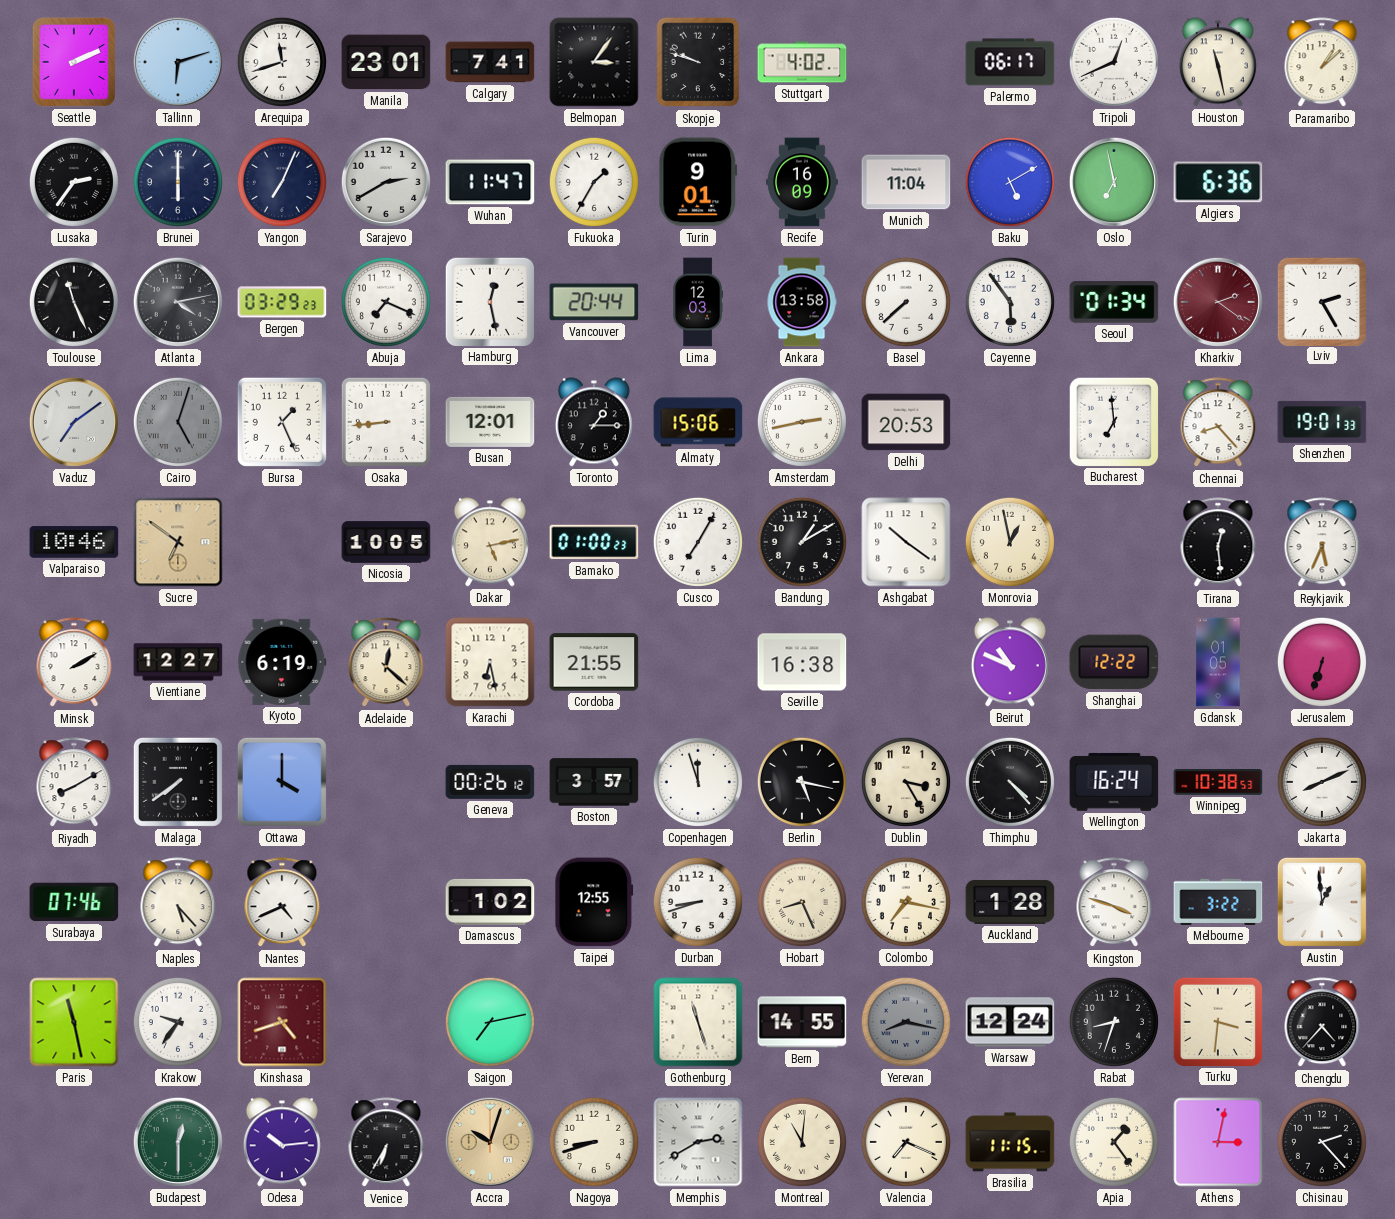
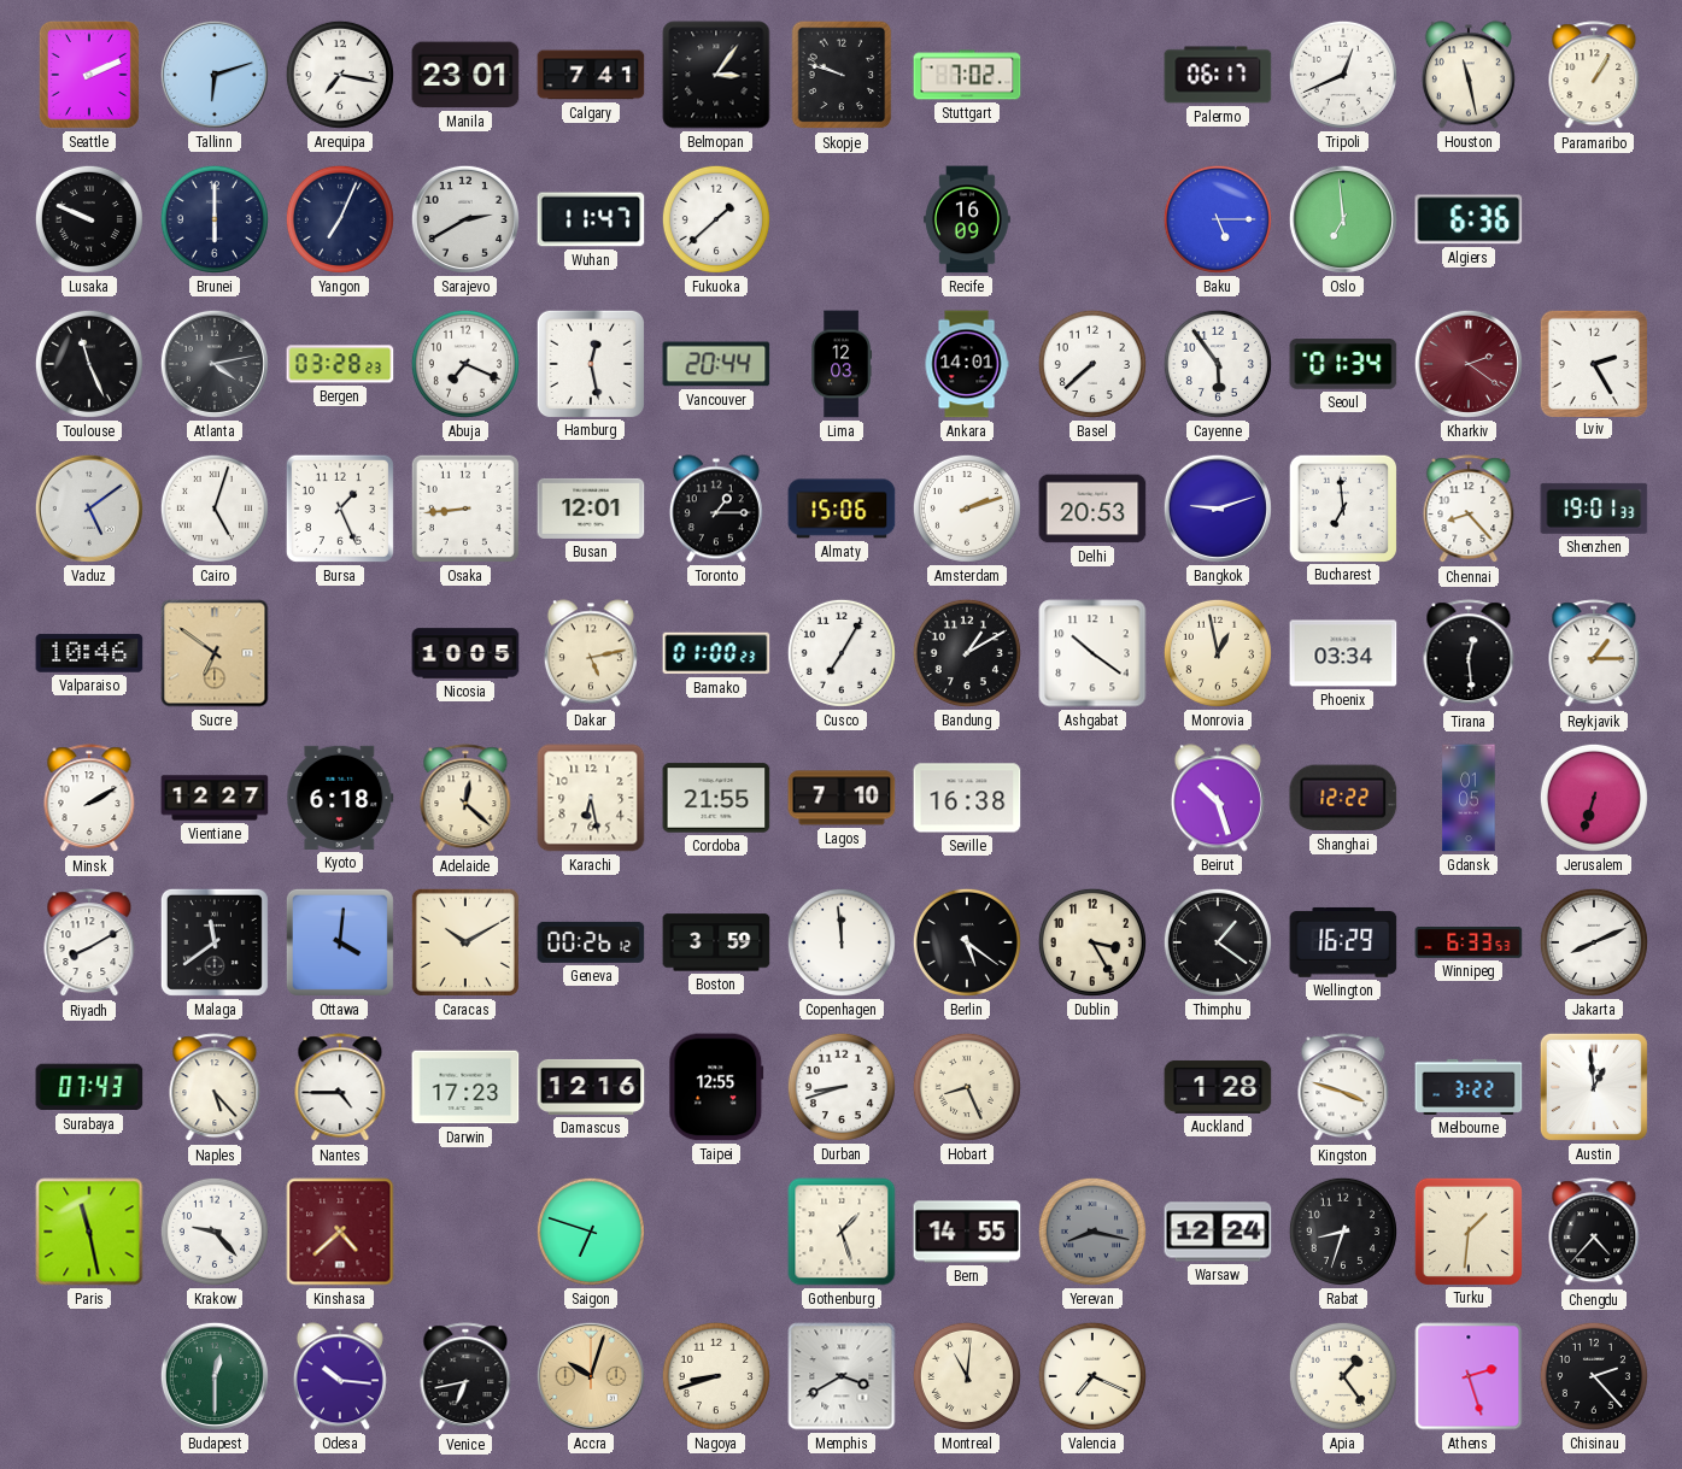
Arequipa: 11:42 -> 7:17
Stuttgart: 4:02 -> 7:02
Paramaribo: 1:08 -> 1:05
Lusaka: 2:36 -> 9:49
Fukuoka: 1:35 -> 1:38
Turin: 9:01 -> none
Munich: 11:04 -> none
Baku: 5:10 -> 5:15
Oslo: 6:58 -> 6:59
Bergen: 03:29 -> 03:28
Ankara: 13:58 -> 14:01
Vaduz: 7:09 -> 5:09
Cairo dial: grey -> white
Amsterdam: 2:43 -> 2:12
Bangkok: none -> 9:12
Phoenix: none -> 03:34
Reykjavik: 5:34 -> 1:15
Kyoto: 6:19 -> 6:18
Lagos: none -> 7:10
Beirut: 10:49 -> 10:27
Malaga: 7:39 -> 11:39
Ottawa: 4:00 -> 4:01
Caracas: none -> 10:10
Boston: 3:57 -> 3:59
Copenhagen: 11:57 -> 11:59
Berlin: 5:17 -> 5:21
Thimphu: 4:23 -> 1:21
Wellington: 16:24 -> 16:29
Winnipeg: 10:38 -> 6:33
Surabaya: 07:46 -> 07:43
Nantes: 4:41 -> 4:45
Darwin: none -> 17:23
Damascus: 1:02 -> 12:16
Colombo: 7:17 -> none
Krakow: 9:36 -> 9:23
Kinshasa: 4:42 -> 4:38
Saigon: 7:13 -> 6:48
Gothenburg: 11:27 -> 1:27
Turku: 3:31 -> 1:31
Odesa: 10:14 -> 10:16
Venice: 6:35 -> 6:43
Memphis: 2:40 -> 3:40
Brasilia: 11:15 -> none
Athens: 3:02 -> 2:27
